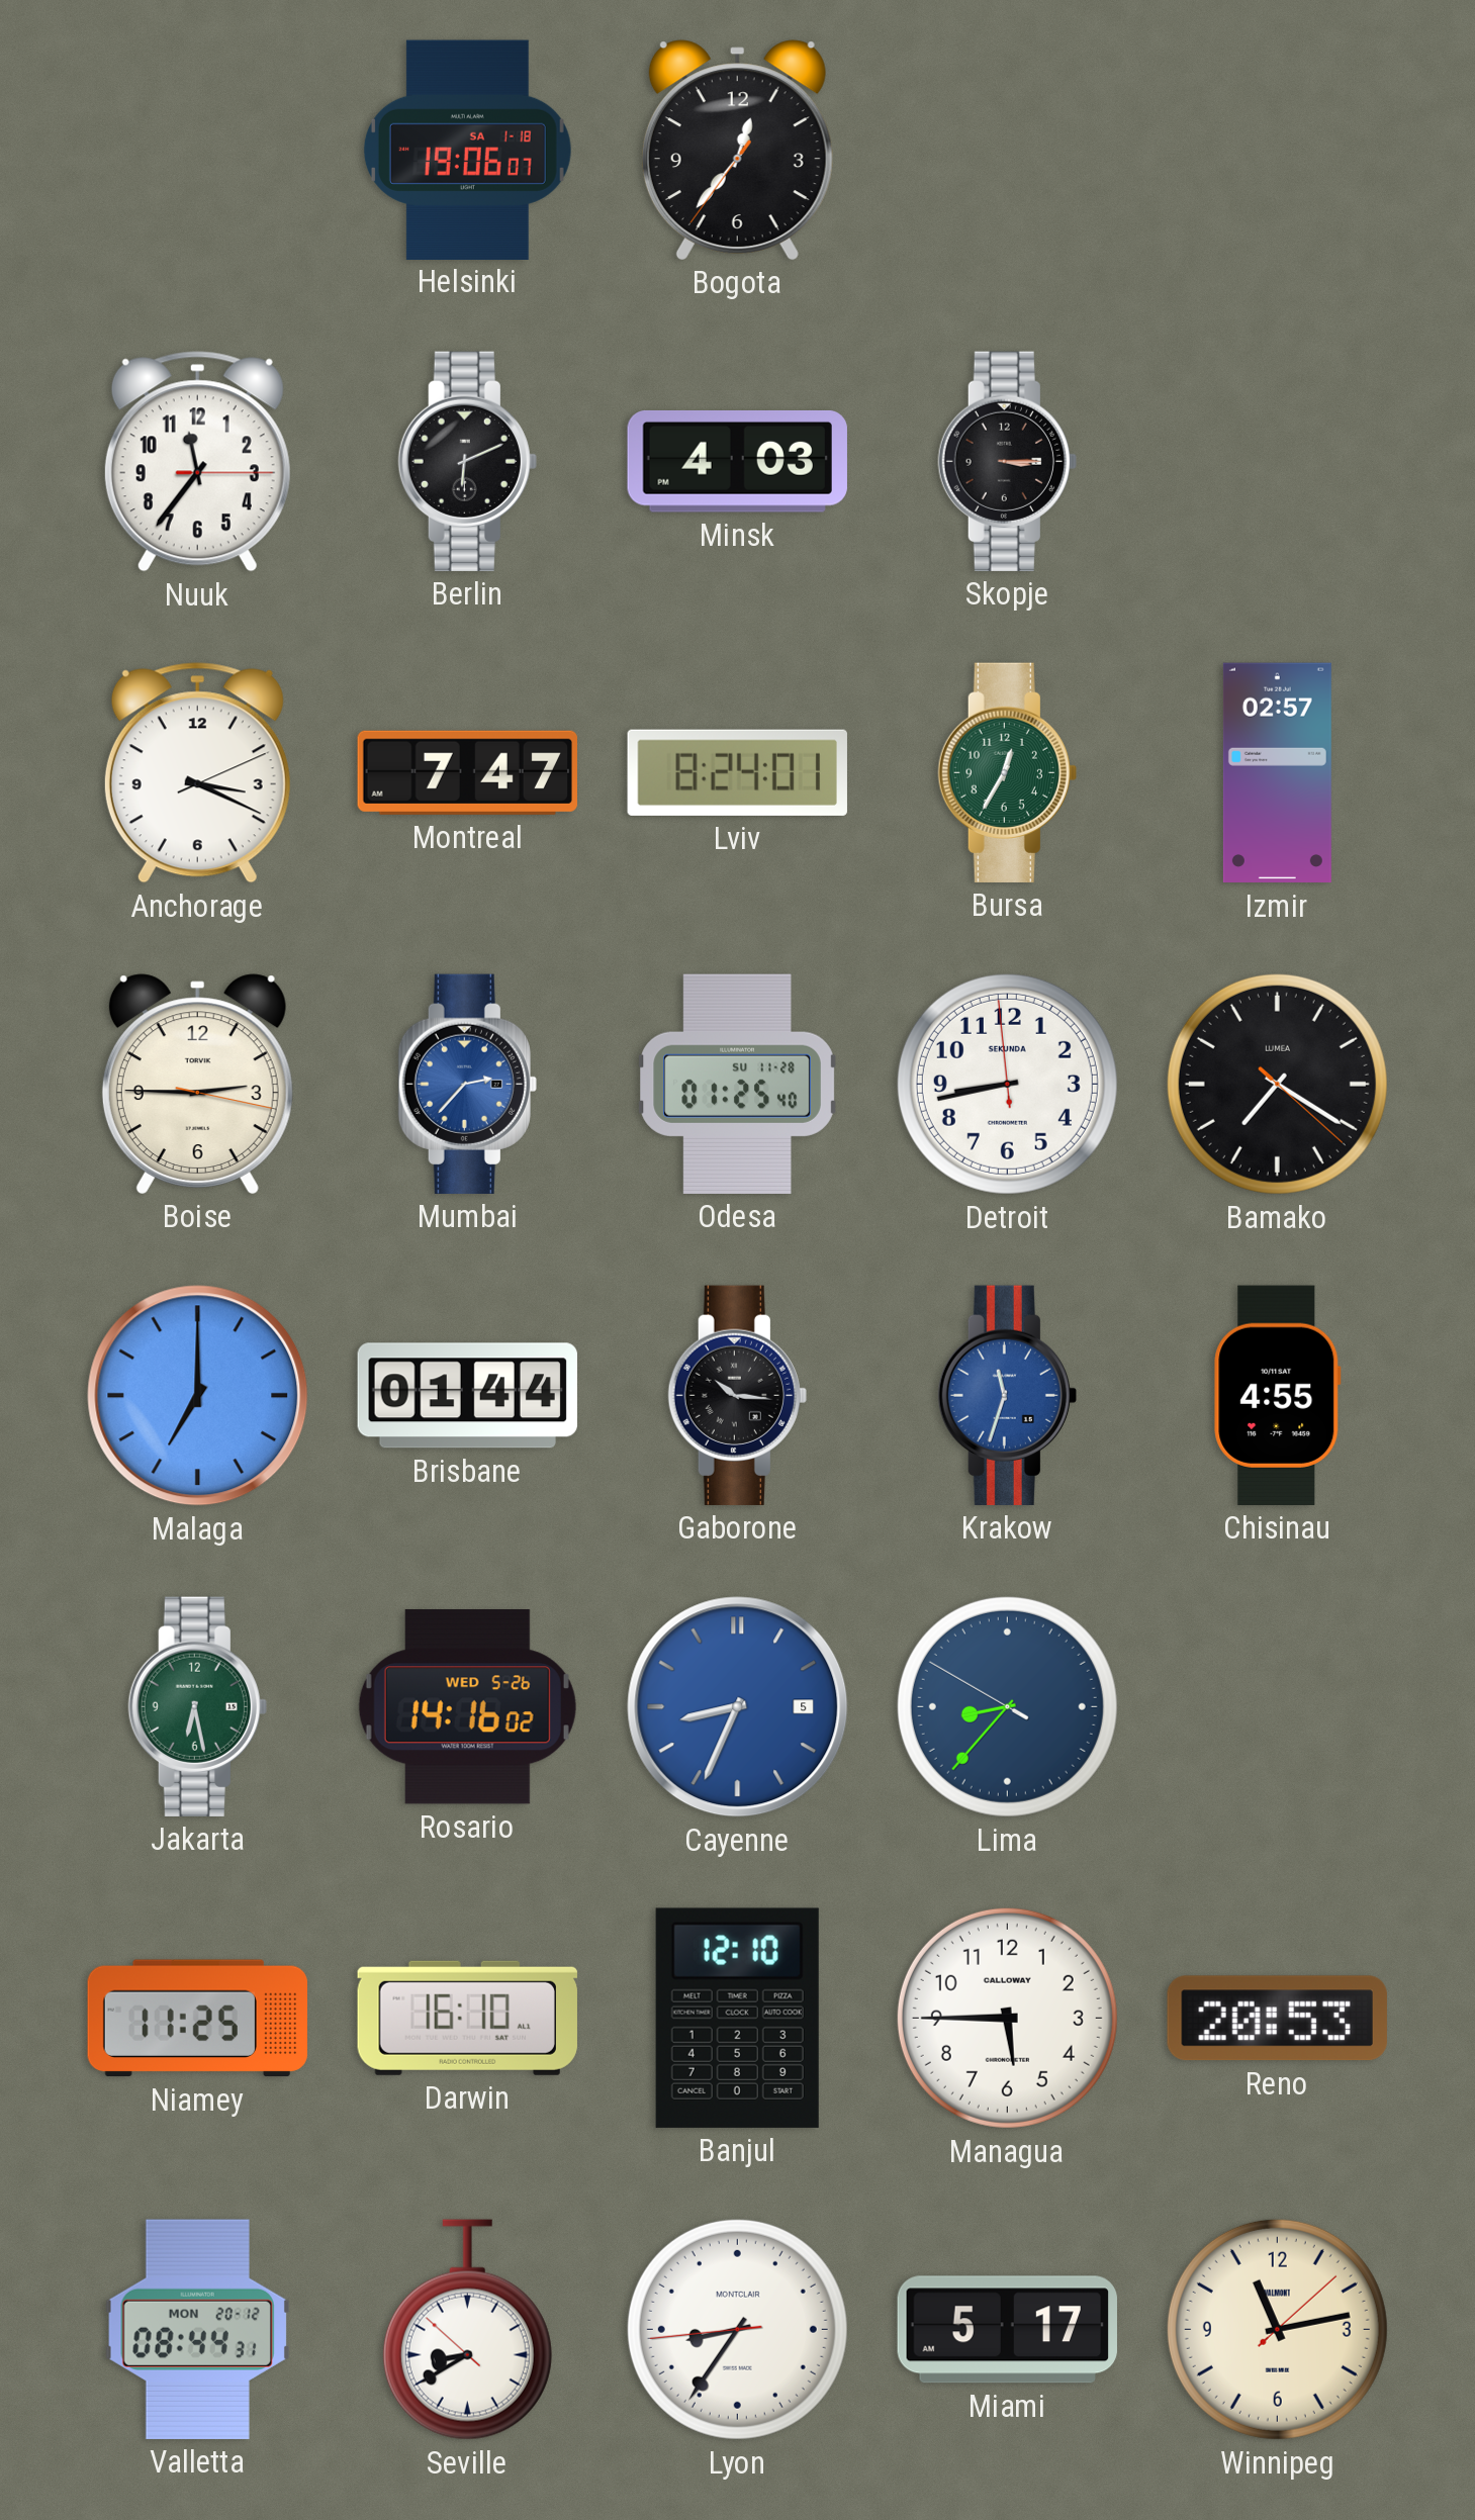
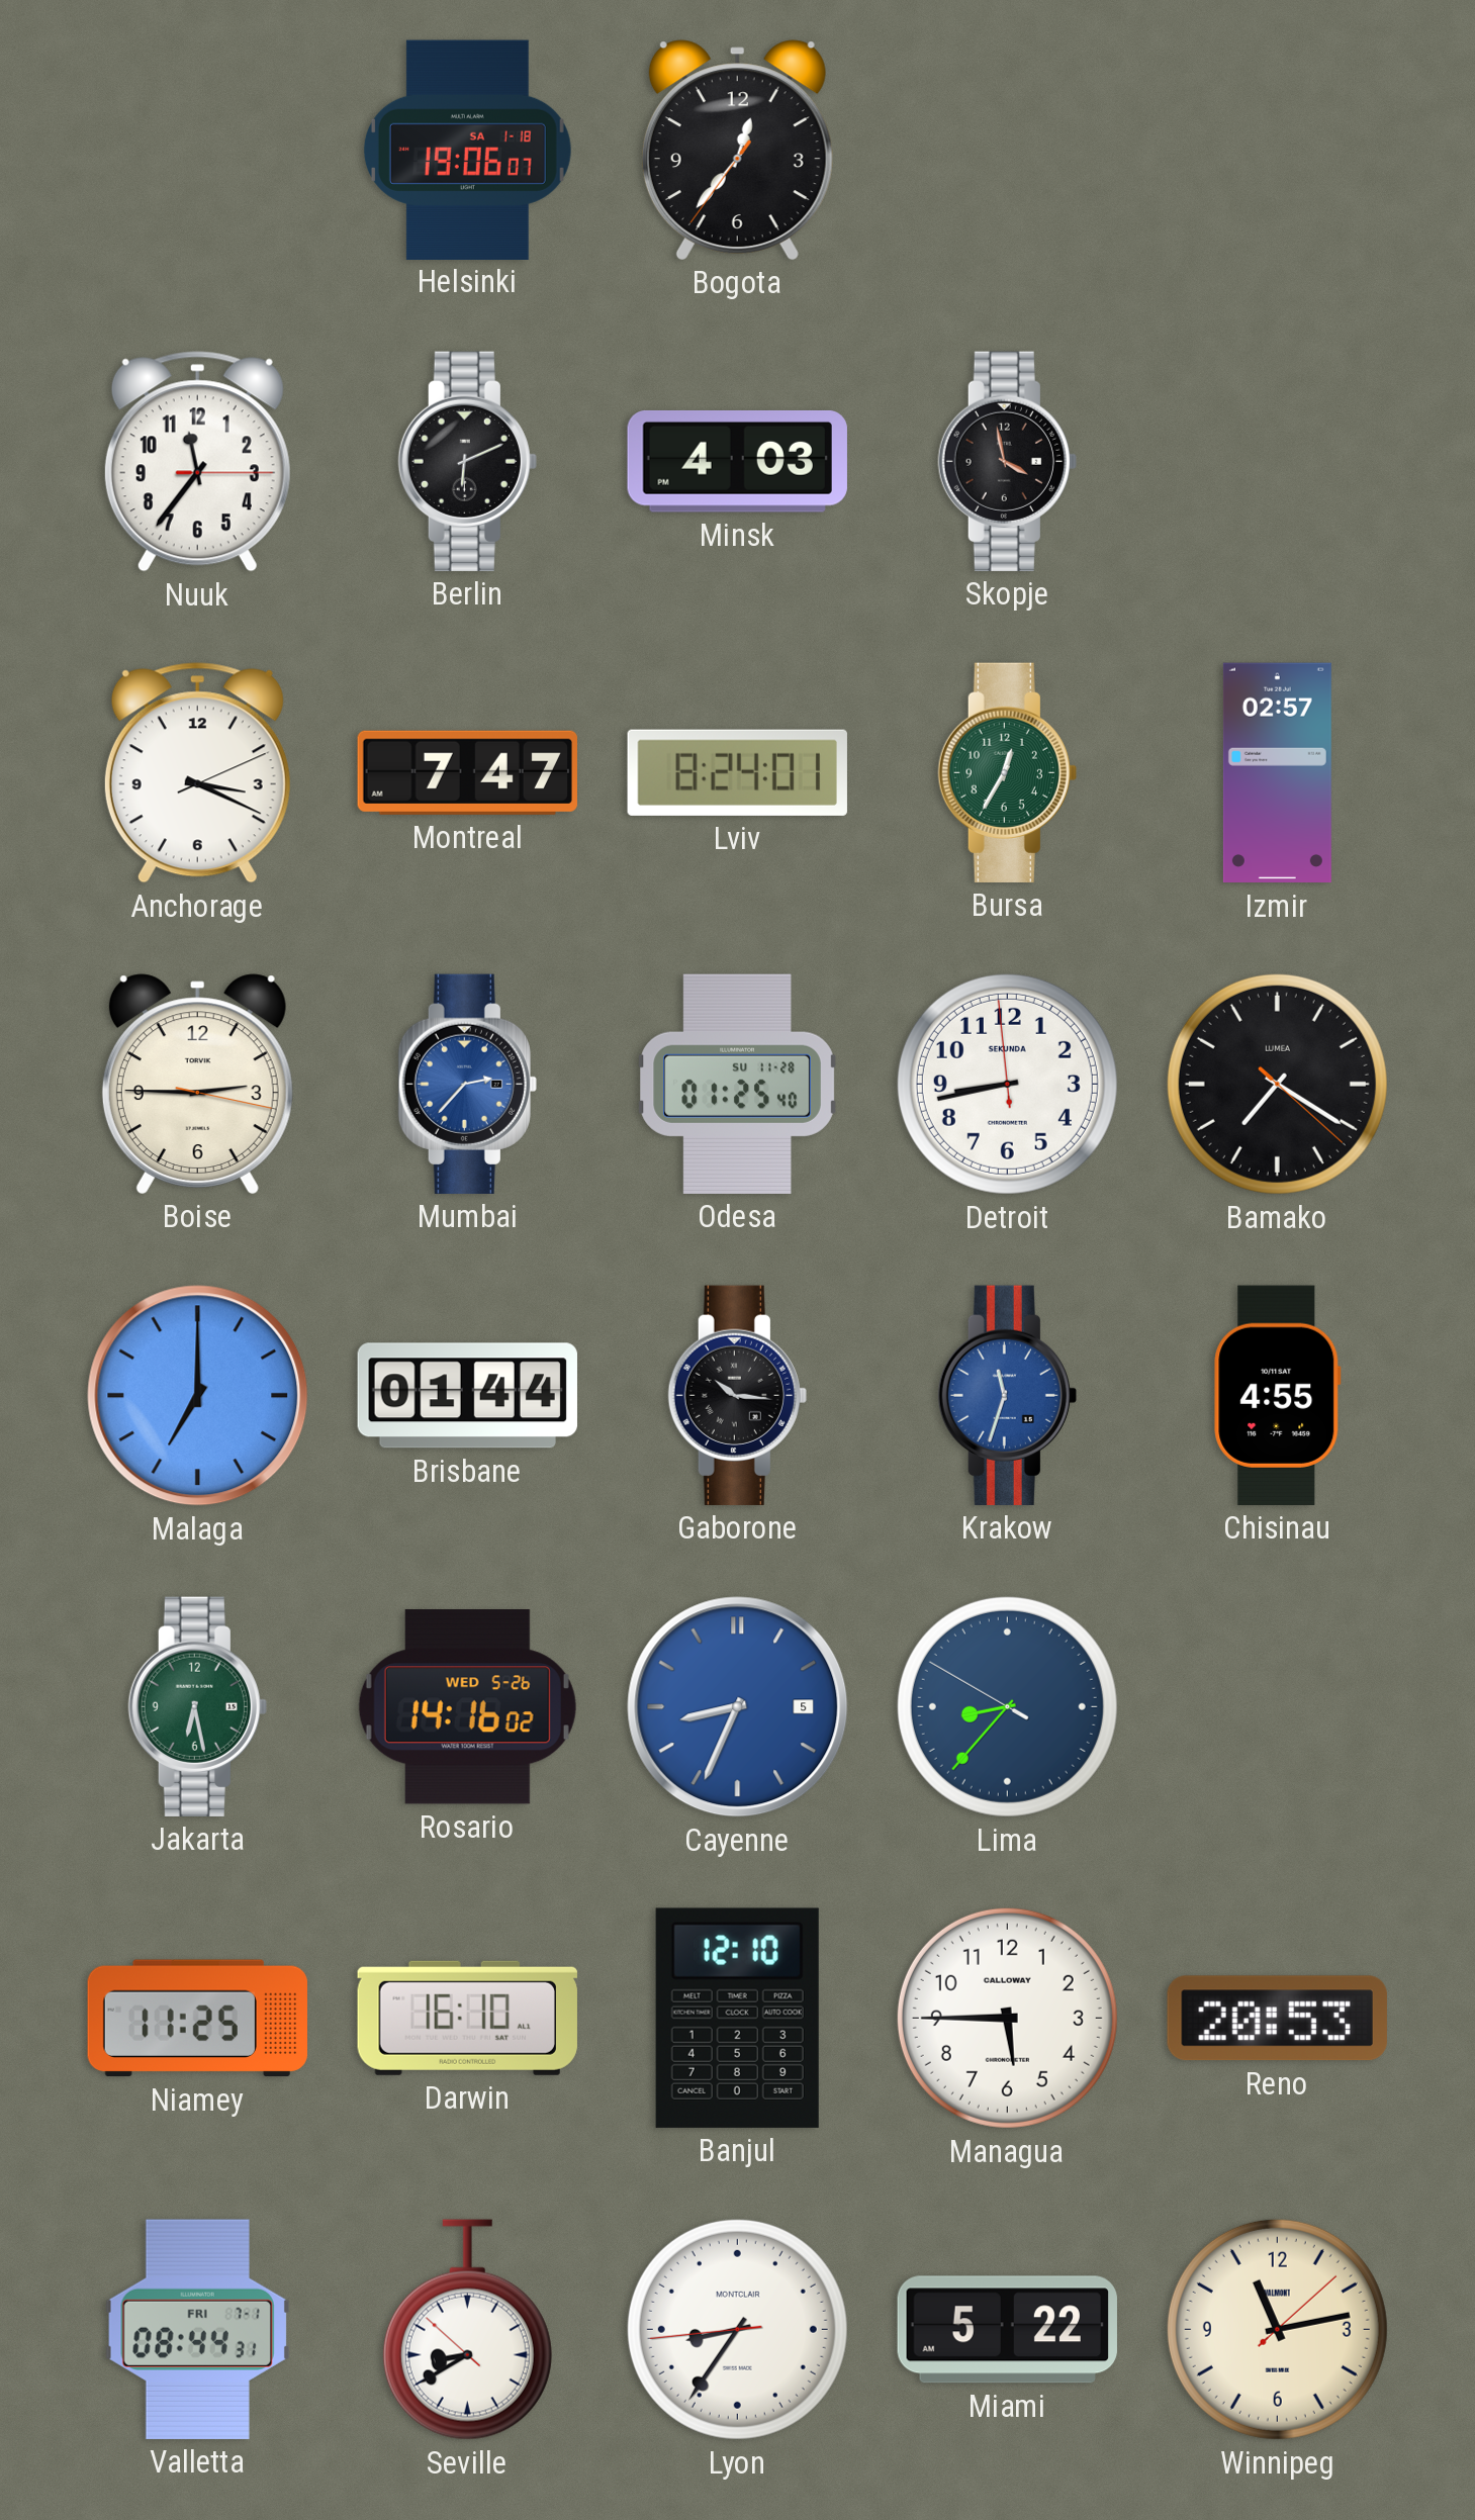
Skopje: 3:15 -> 3:58
Valletta date: MON 20-12 -> FRI 7-1
Miami: 5:17 -> 5:22
